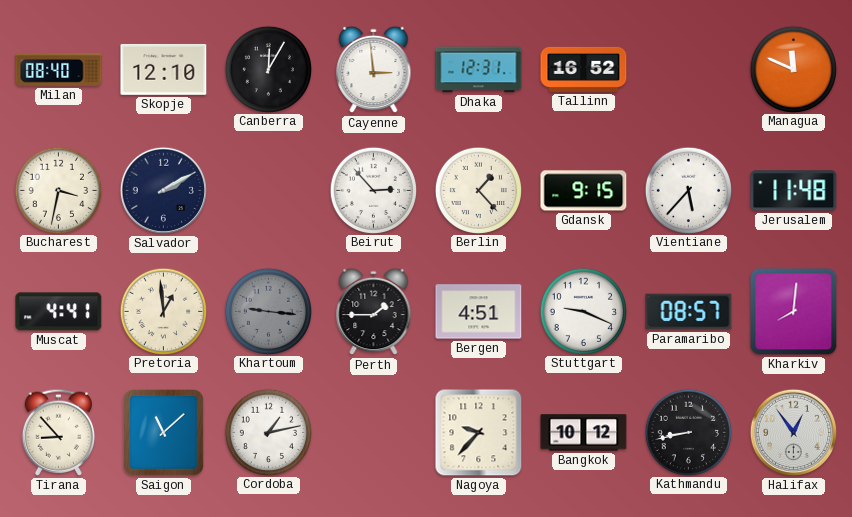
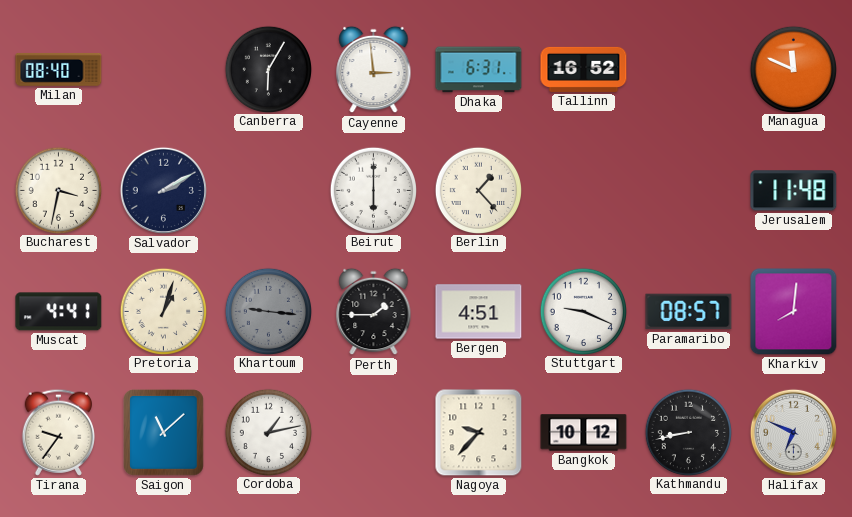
Skopje: 12:10 -> none
Canberra: 12:05 -> 6:05
Dhaka: 12:31 -> 6:31
Beirut: 2:53 -> 6:00
Gdansk: 9:15 -> none
Vientiane: 5:37 -> none
Pretoria: 12:59 -> 1:03
Tirana: 8:53 -> 9:36
Halifax: 12:54 -> 6:49
